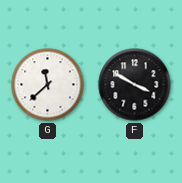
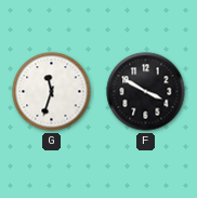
G: 11:38 -> 11:33
